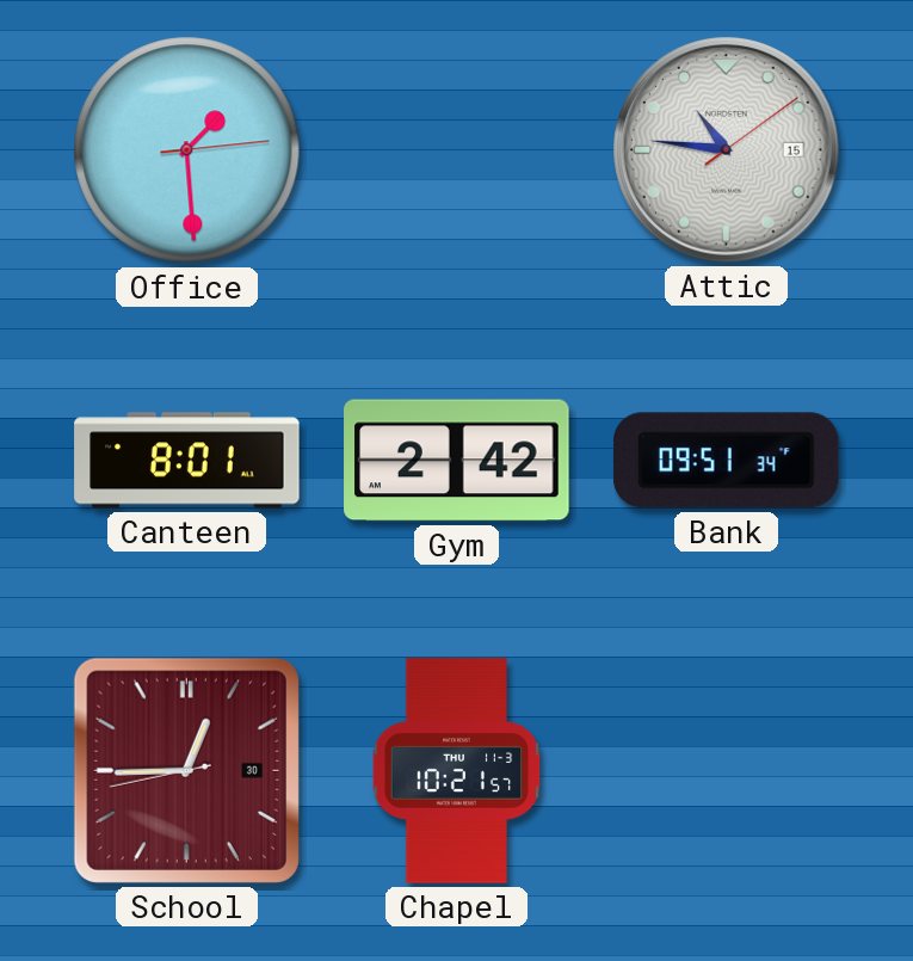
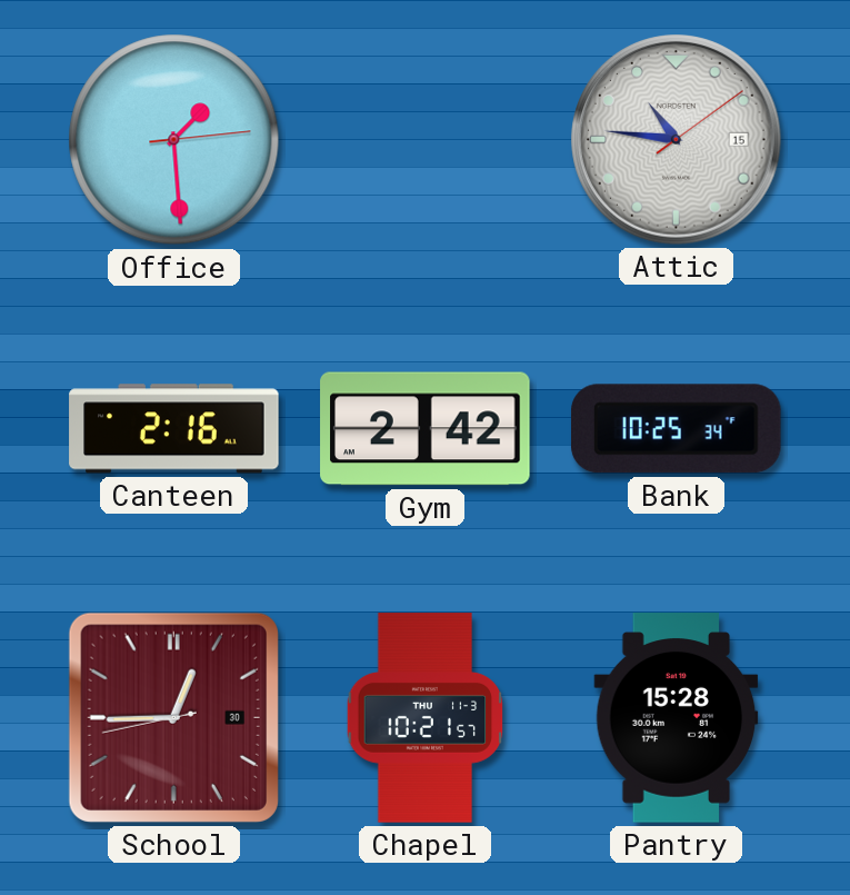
Canteen: 8:01 -> 2:16
Bank: 09:51 -> 10:25
Pantry: none -> 15:28
